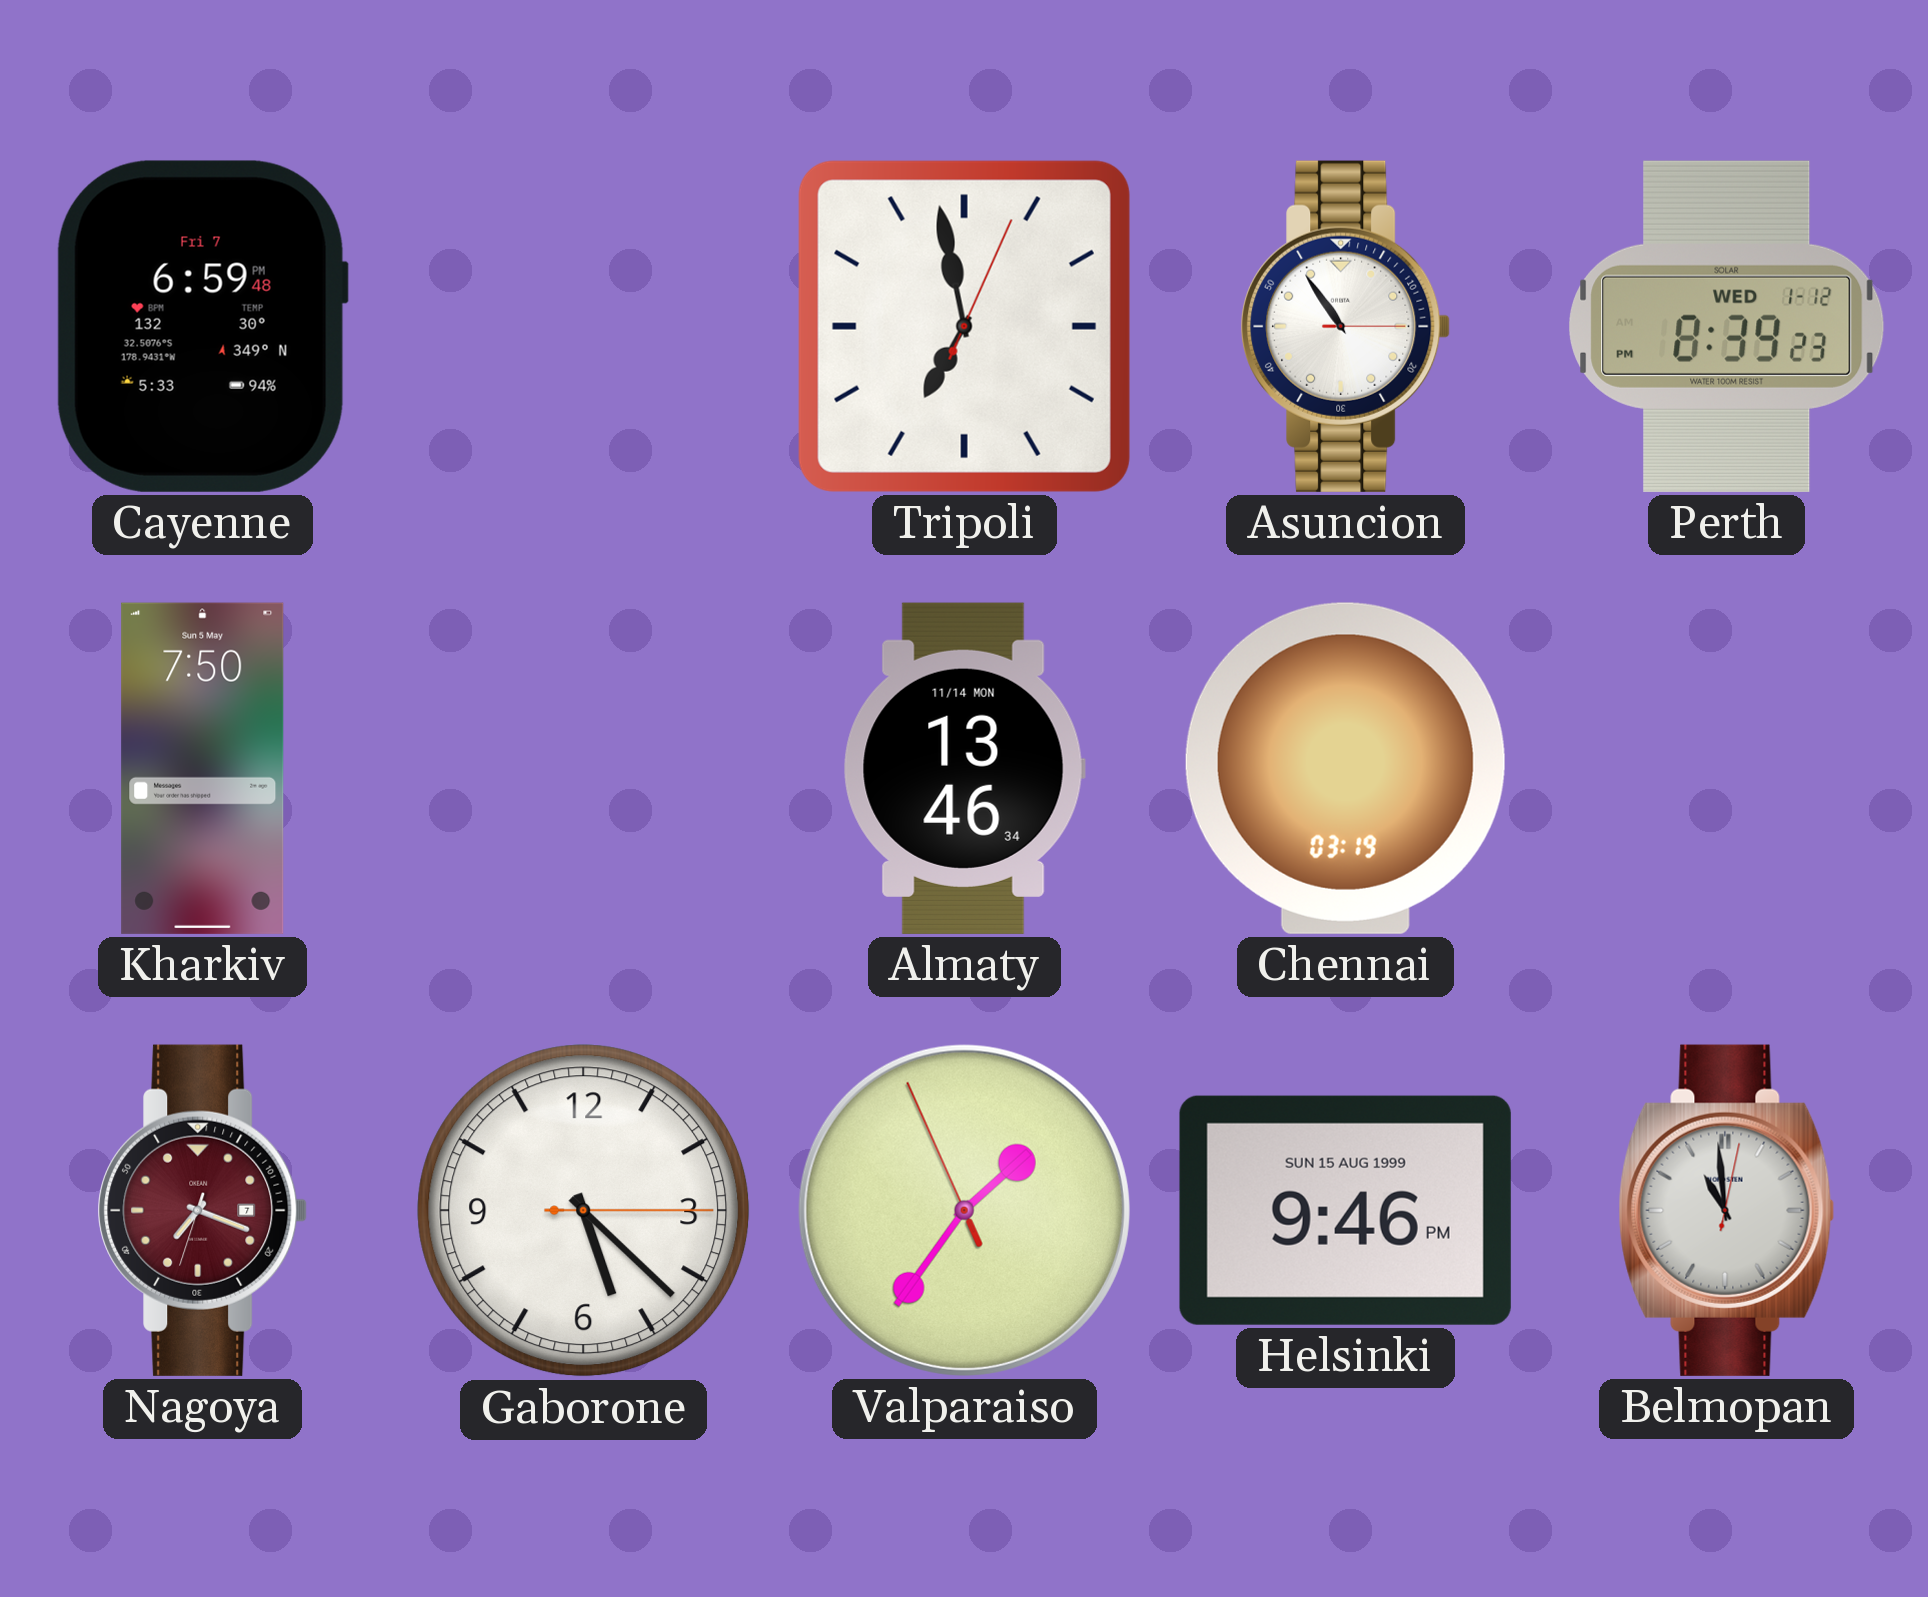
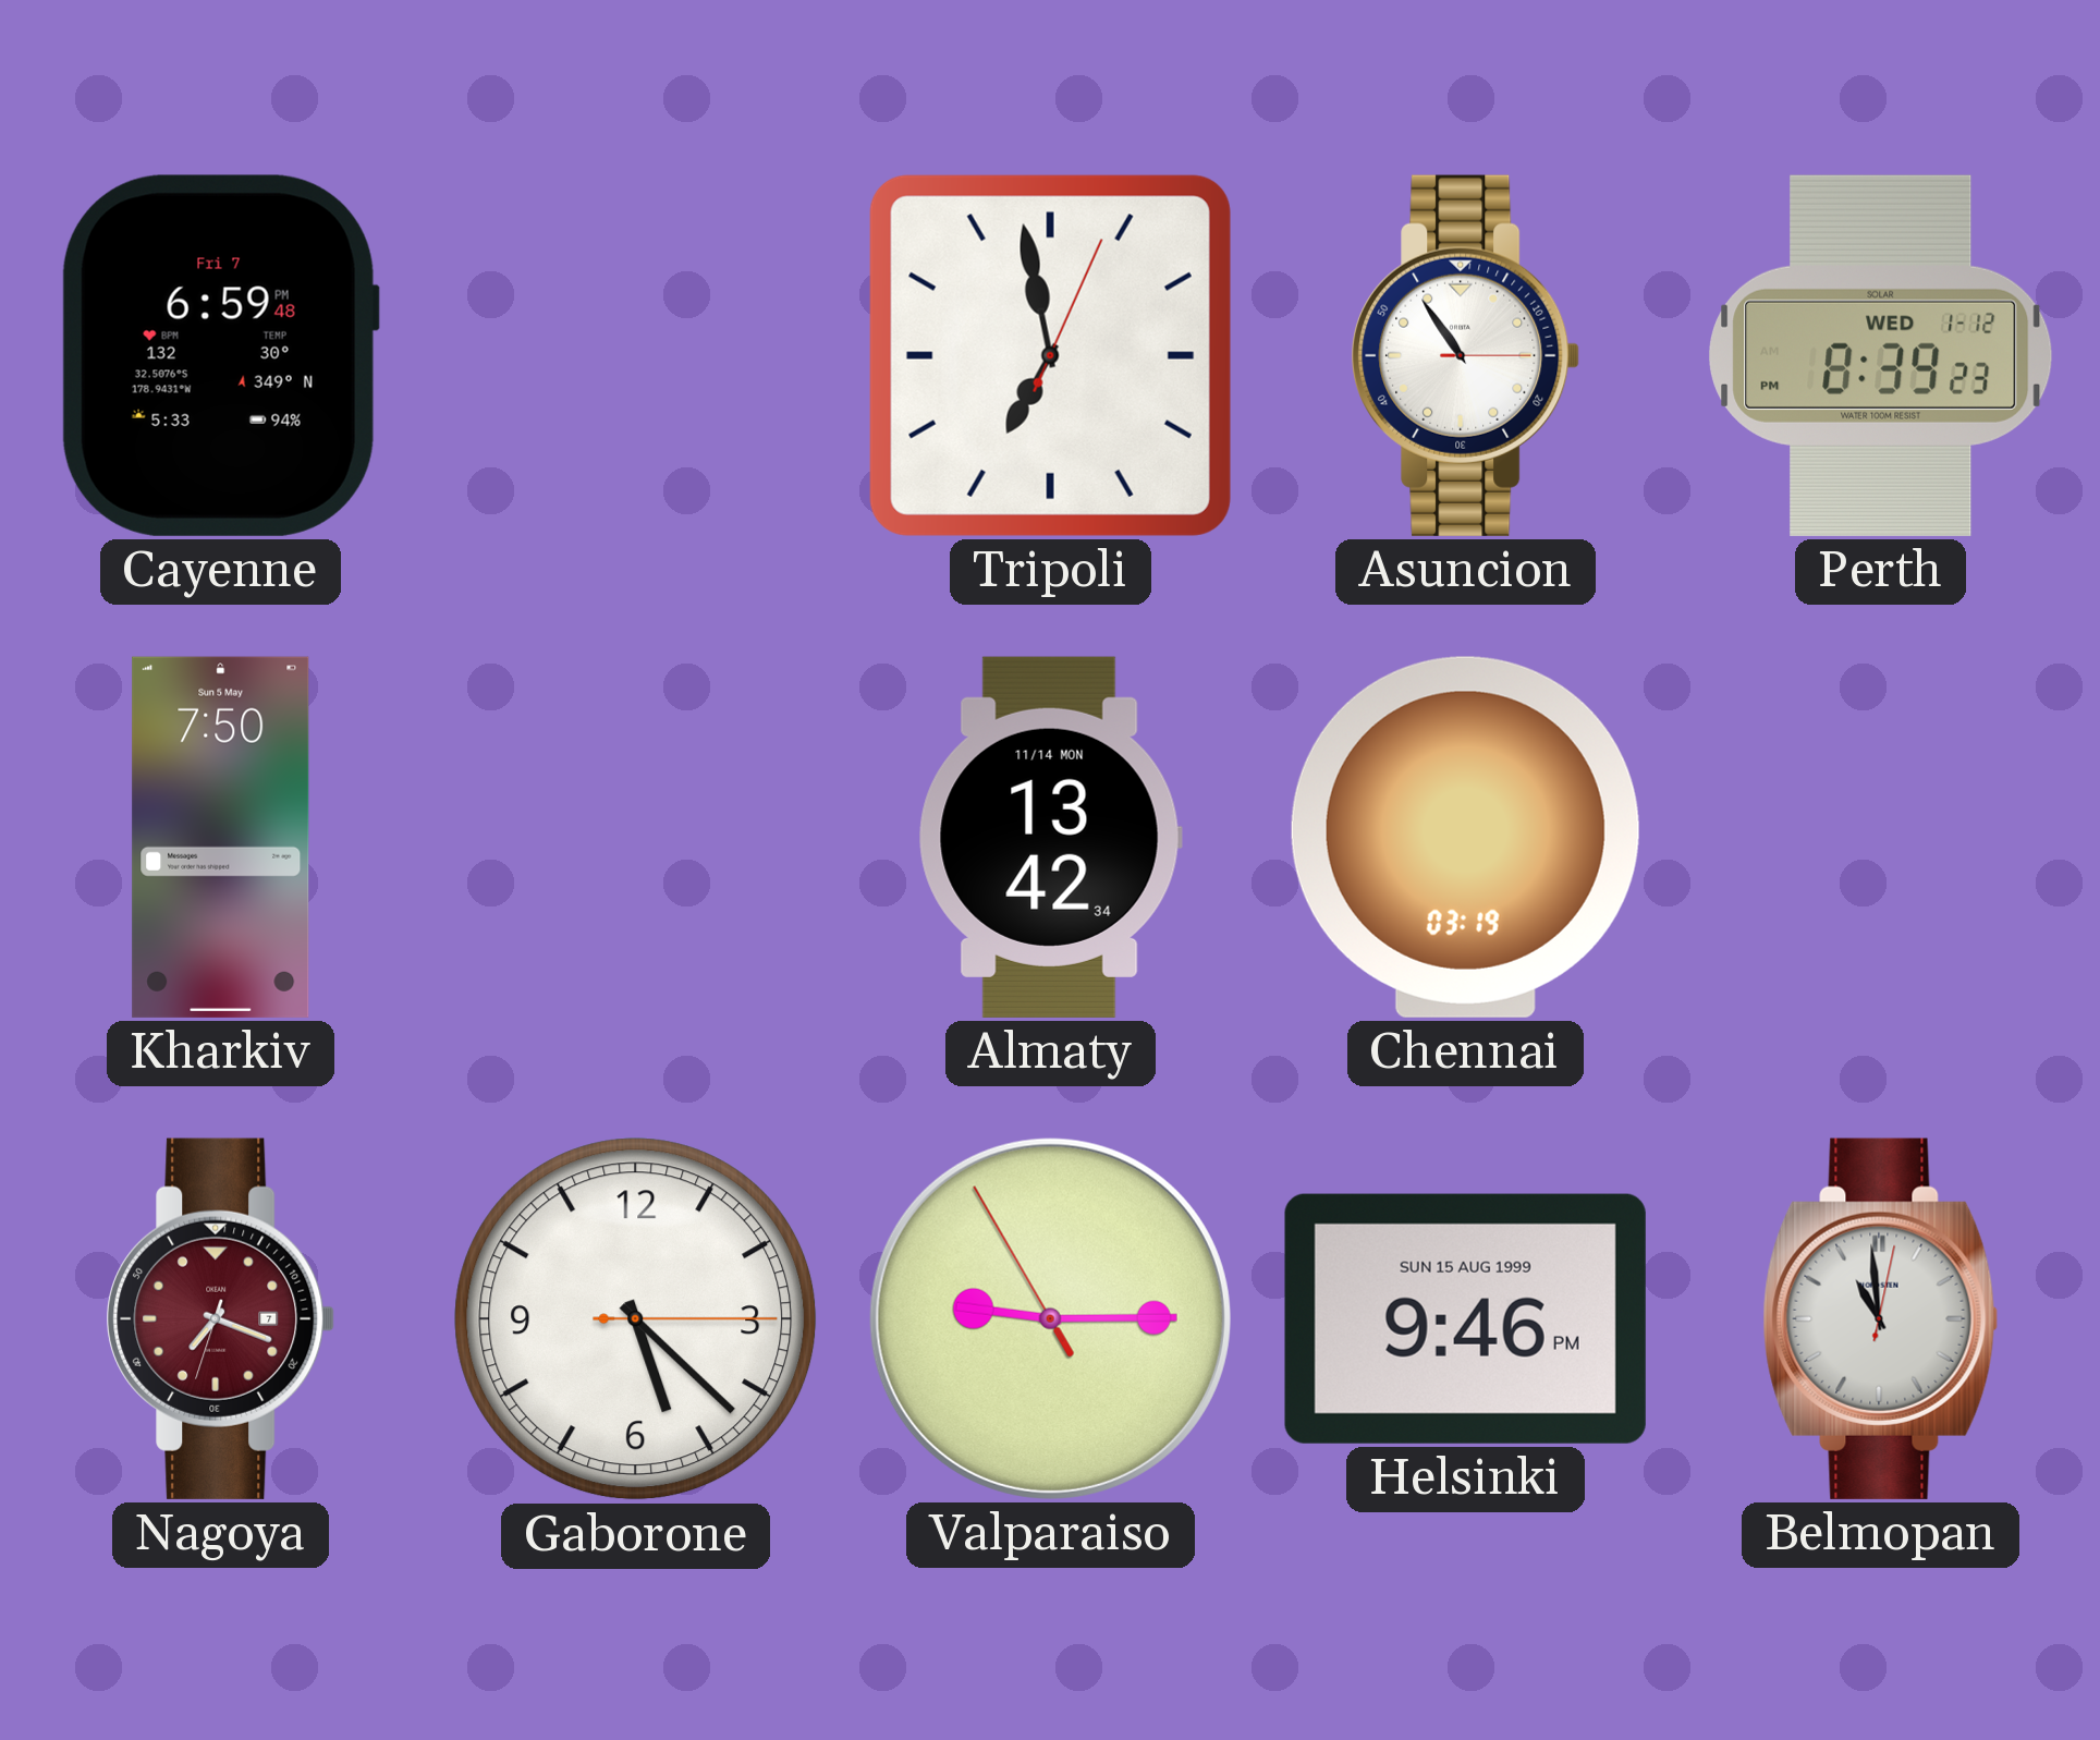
Almaty: 13:46 -> 13:42
Valparaiso: 1:35 -> 9:14
